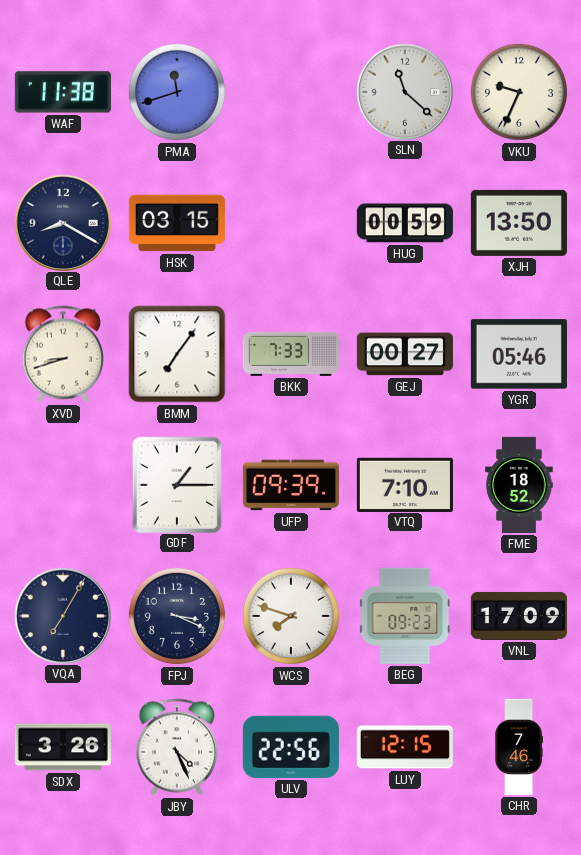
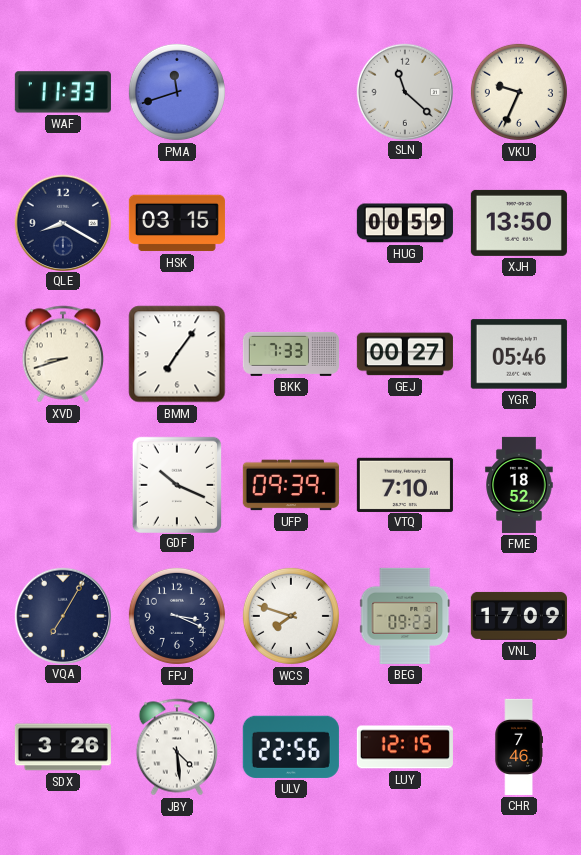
WAF: 11:38 -> 11:33
GDF: 1:15 -> 10:19
JBY: 4:26 -> 4:29
